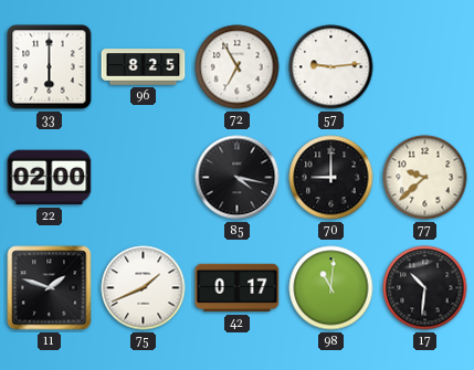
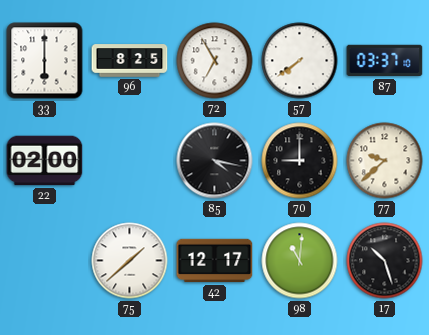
57: 9:14 -> 7:39
87: none -> 03:37
11: 1:48 -> none
75: 1:41 -> 1:38
42: 0:17 -> 12:17
17: 10:31 -> 10:27
